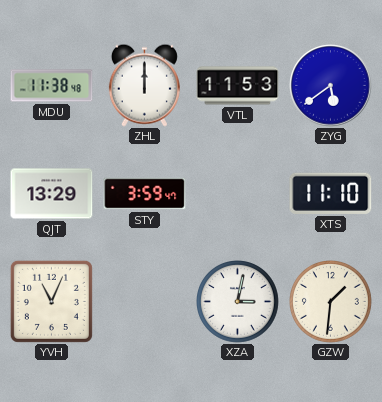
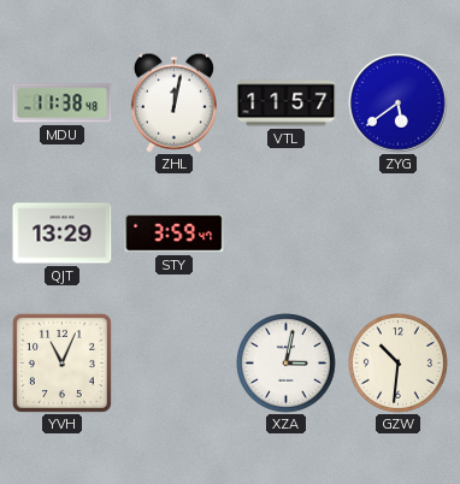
ZHL: 12:00 -> 12:02
VTL: 11:53 -> 11:57
XTS: 11:10 -> none
GZW: 1:31 -> 10:31
